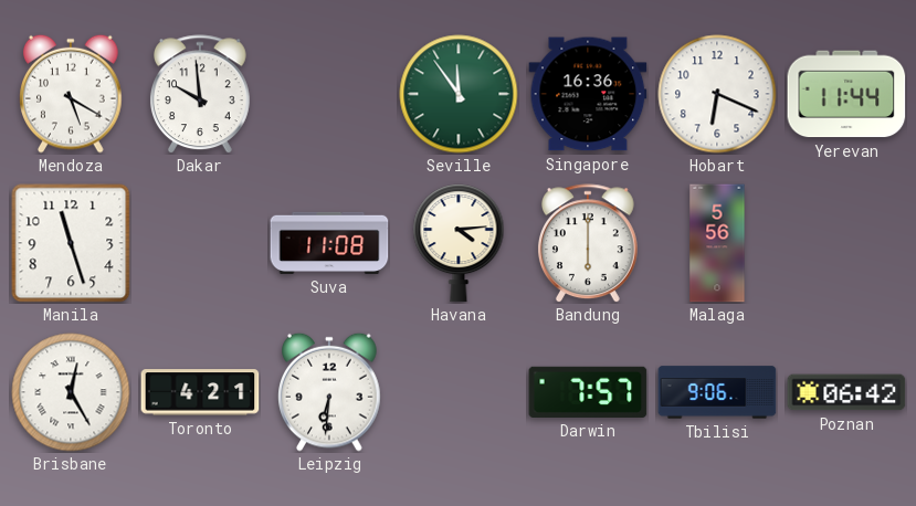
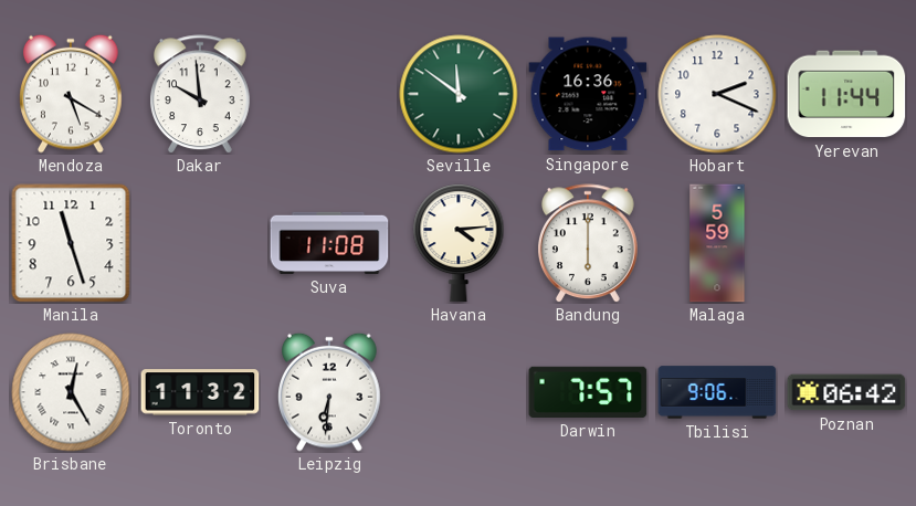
Seville: 11:54 -> 11:51
Hobart: 6:19 -> 2:19
Malaga: 5:56 -> 5:59
Toronto: 4:21 -> 11:32
